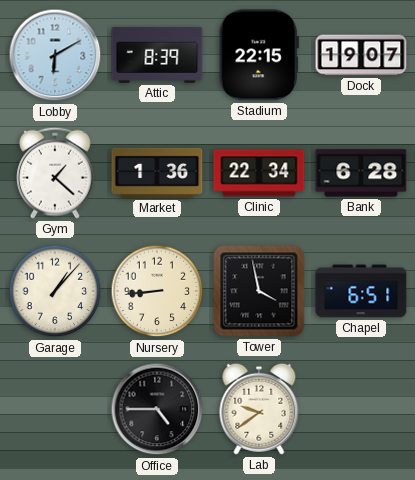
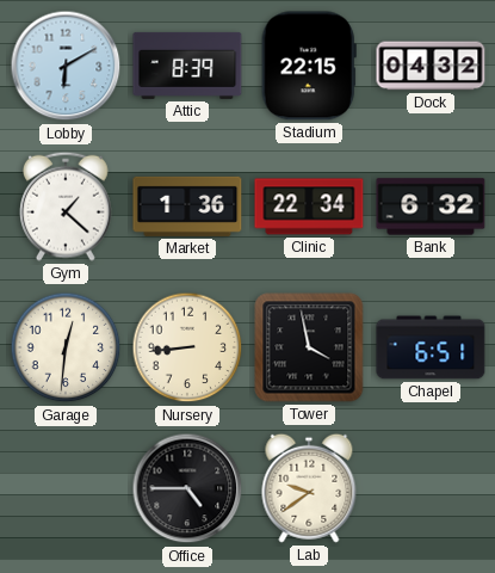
Dock: 19:07 -> 04:32
Bank: 6:28 -> 6:32
Garage: 1:07 -> 12:31
